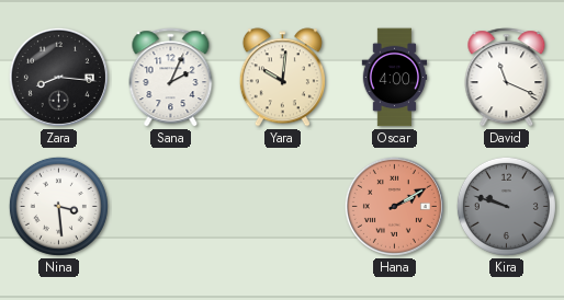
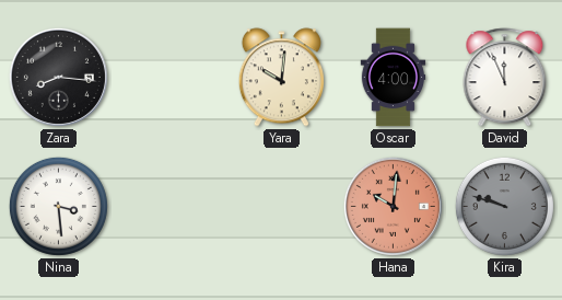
Sana: 2:04 -> none
David: 11:19 -> 11:56
Hana: 2:10 -> 10:01
